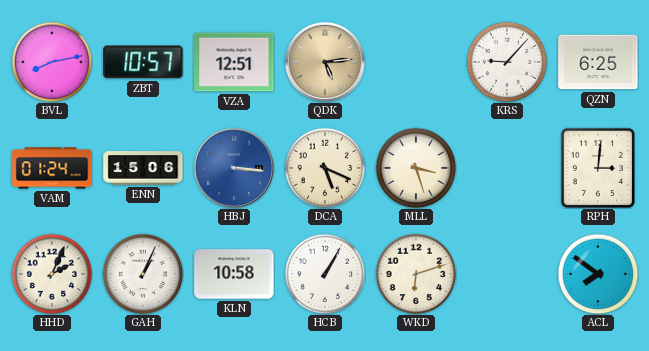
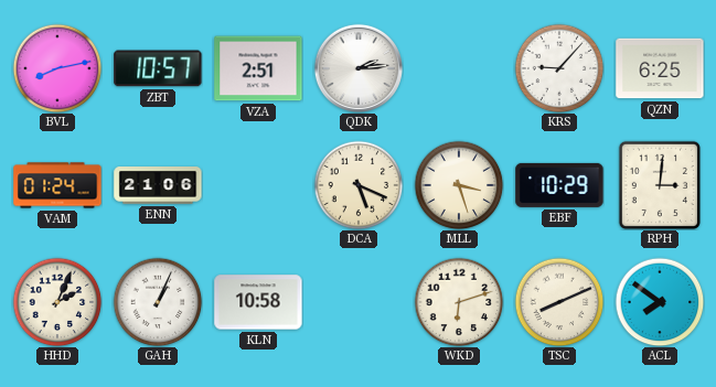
VZA: 12:51 -> 2:51
QDK: 5:14 -> 2:14
QDK dial: champagne -> white
ENN: 15:06 -> 21:06
HBJ: 3:16 -> none
EBF: none -> 10:29
HCB: 1:05 -> none
TSC: none -> 8:11
